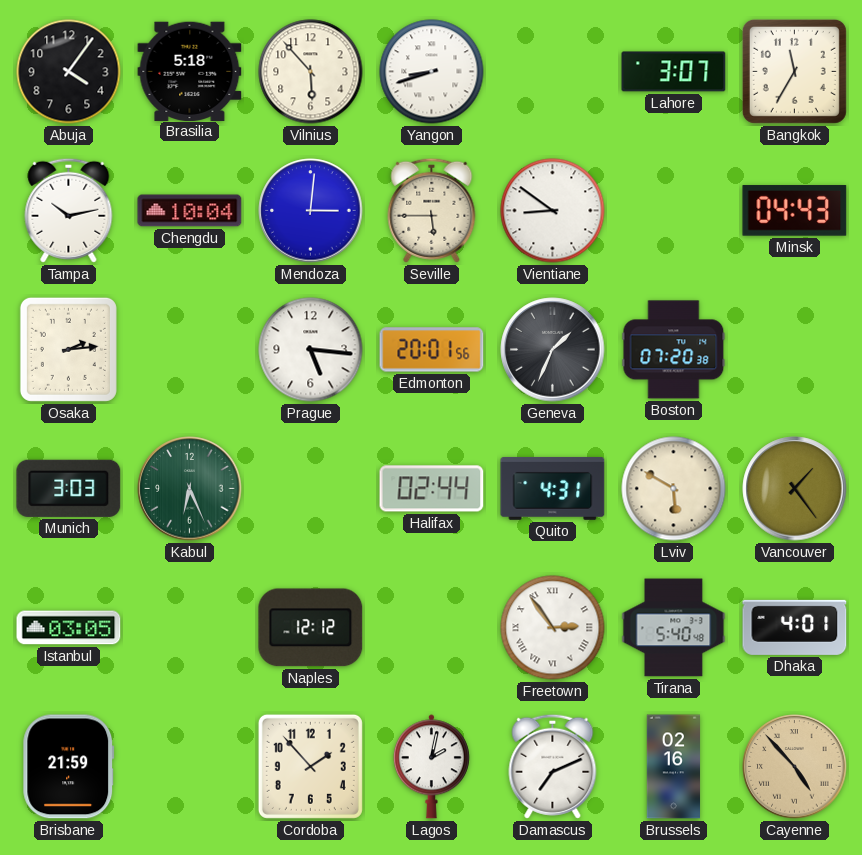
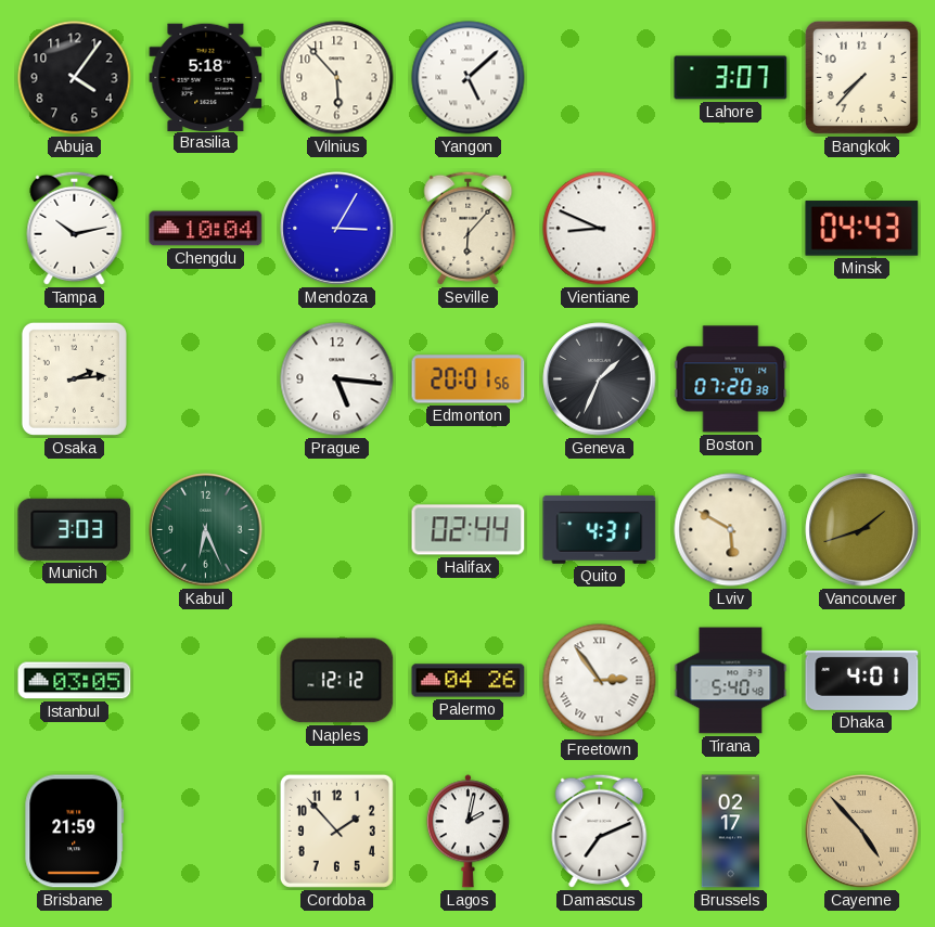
Yangon: 8:42 -> 5:08
Bangkok: 11:35 -> 7:37
Mendoza: 3:01 -> 3:05
Seville: 5:45 -> 6:07
Vientiane: 8:51 -> 8:49
Vancouver: 1:24 -> 1:42
Palermo: none -> 04:26
Brussels: 02:16 -> 02:17
